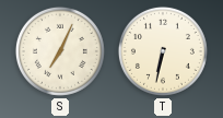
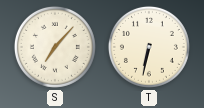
S: 7:04 -> 7:07
